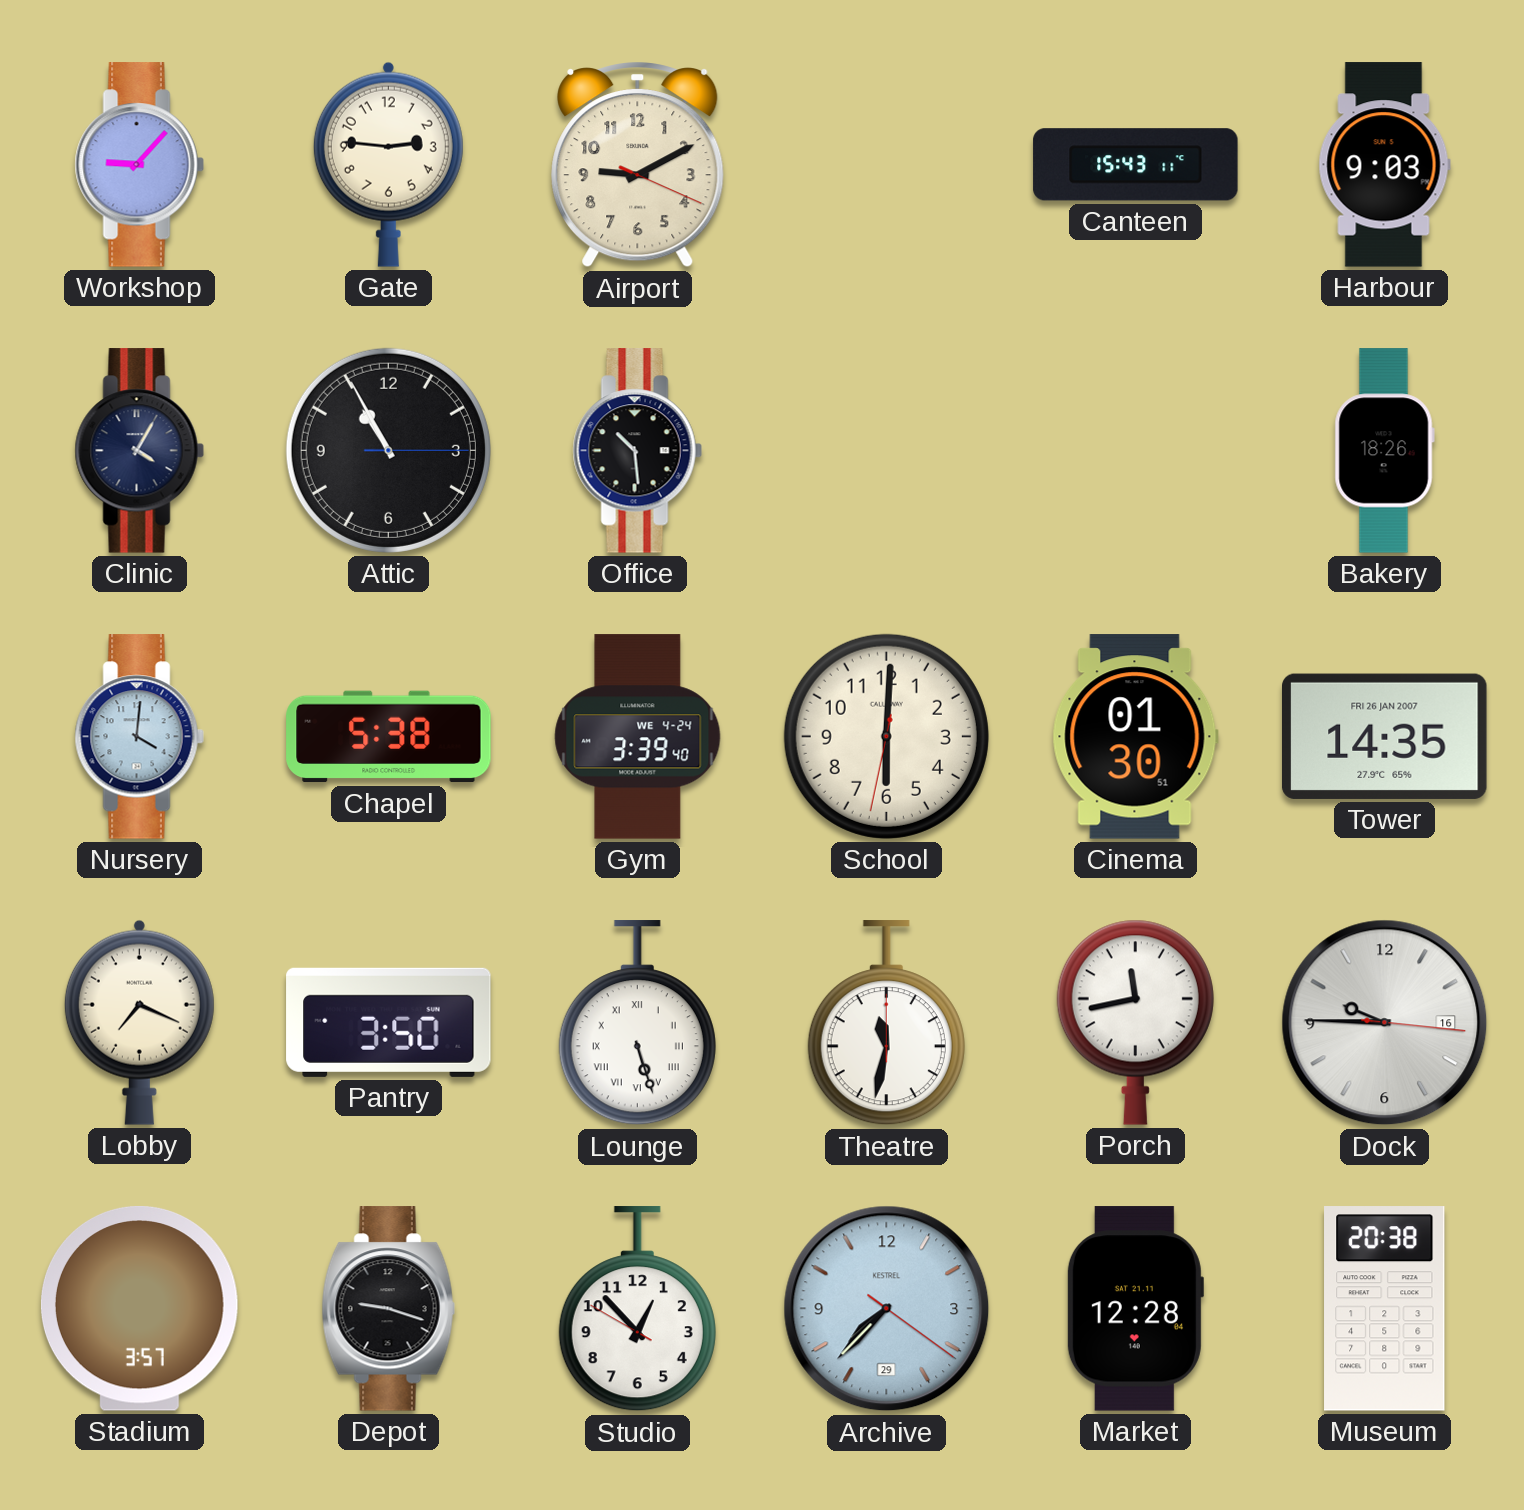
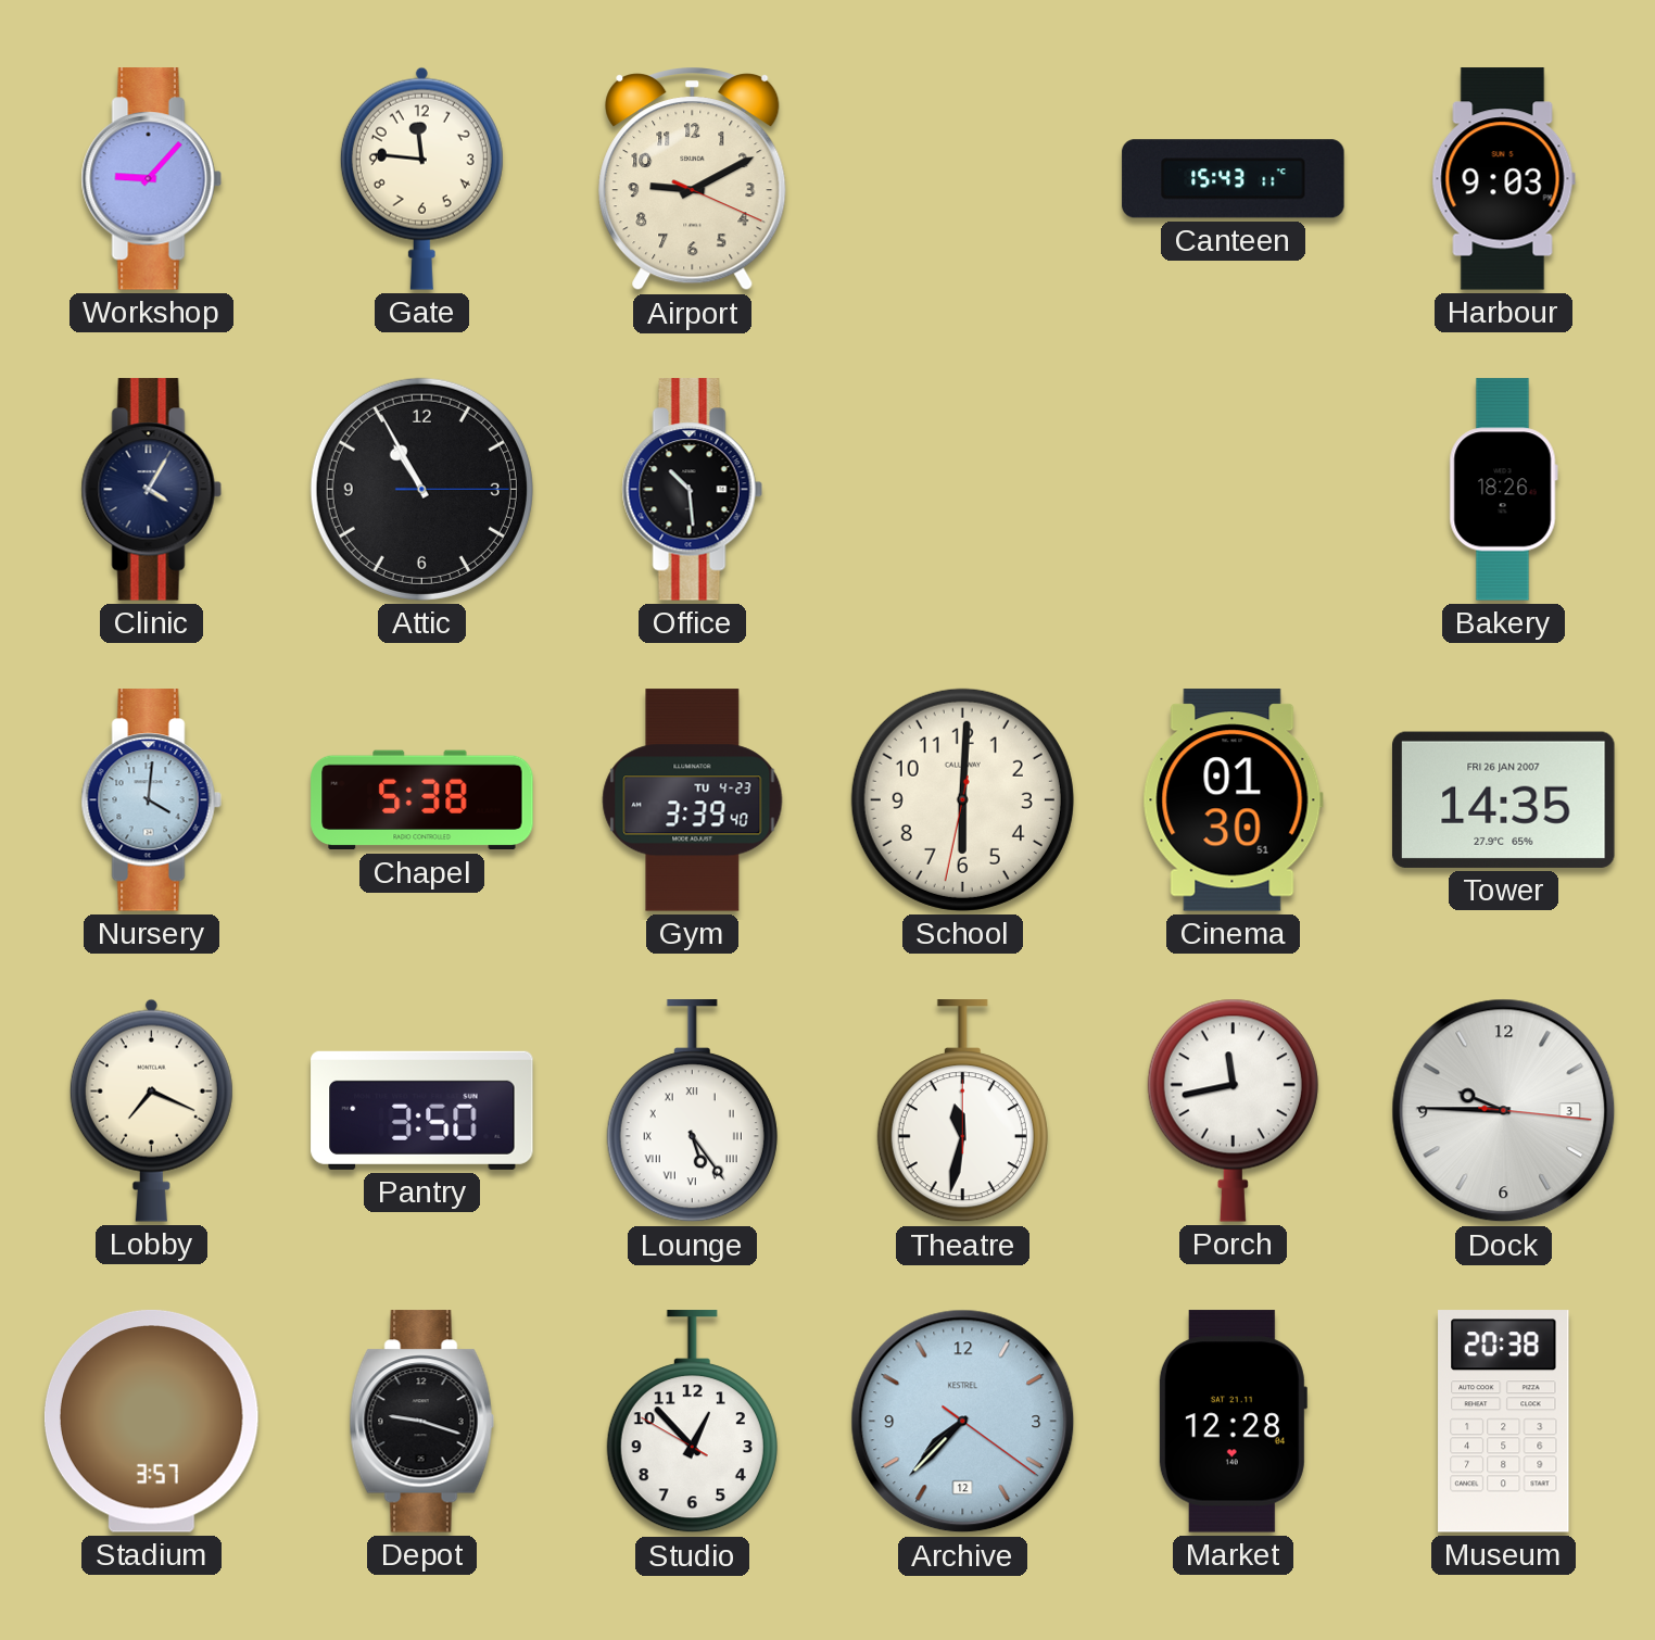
Gate: 2:46 -> 11:46
Gym date: WE 4-24 -> TU 4-23
Lounge: 5:27 -> 5:24
Dock date: 16 -> 3
Archive date: 29 -> 12
